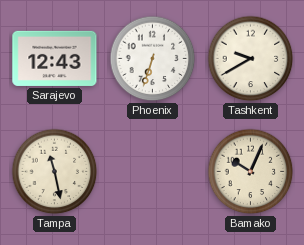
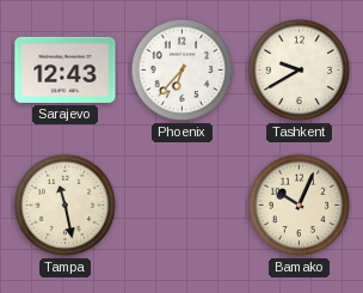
Phoenix: 6:33 -> 6:37
